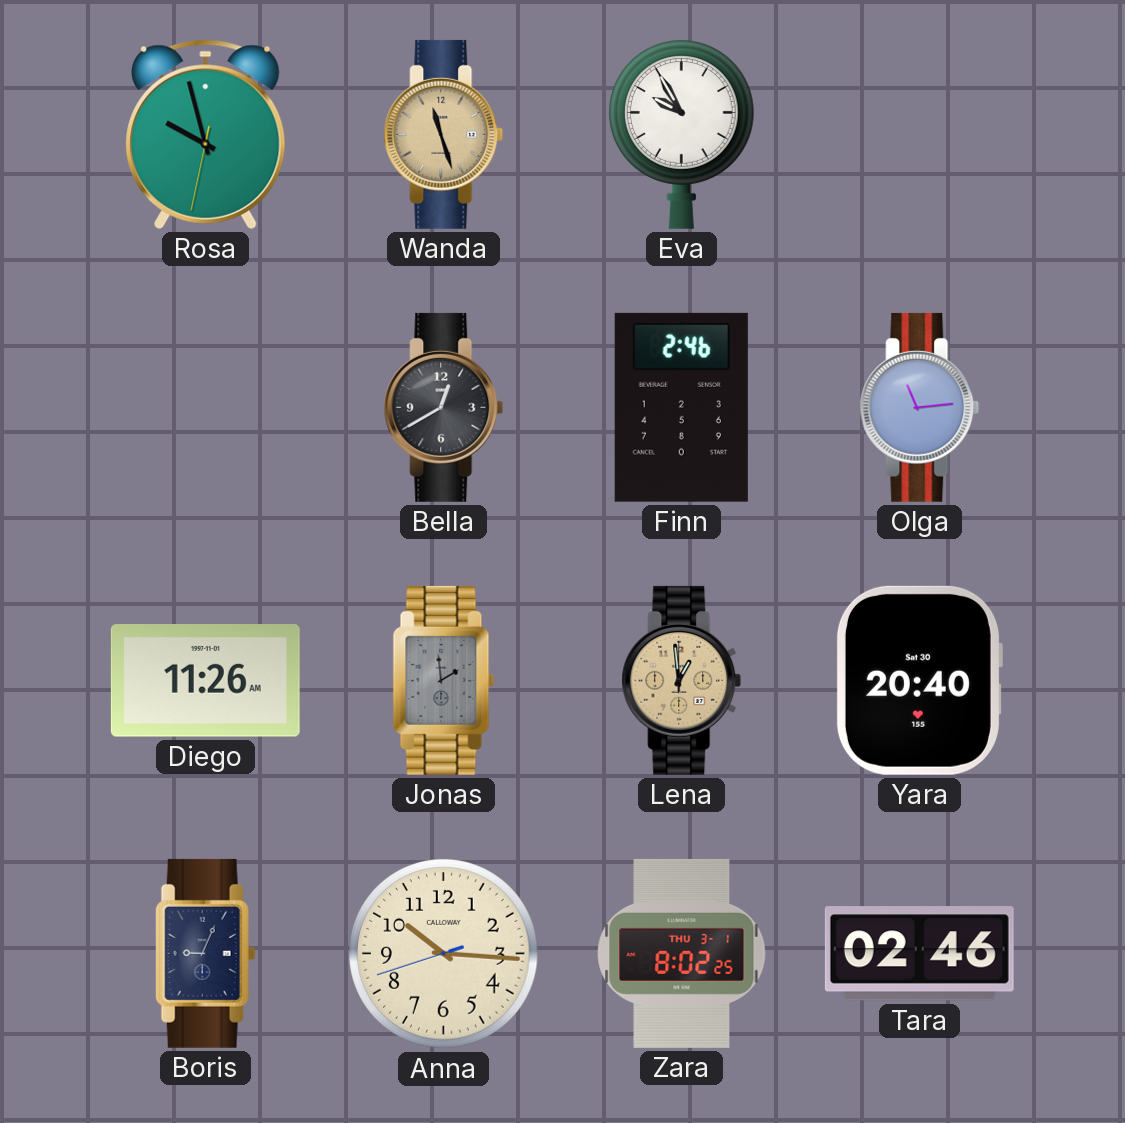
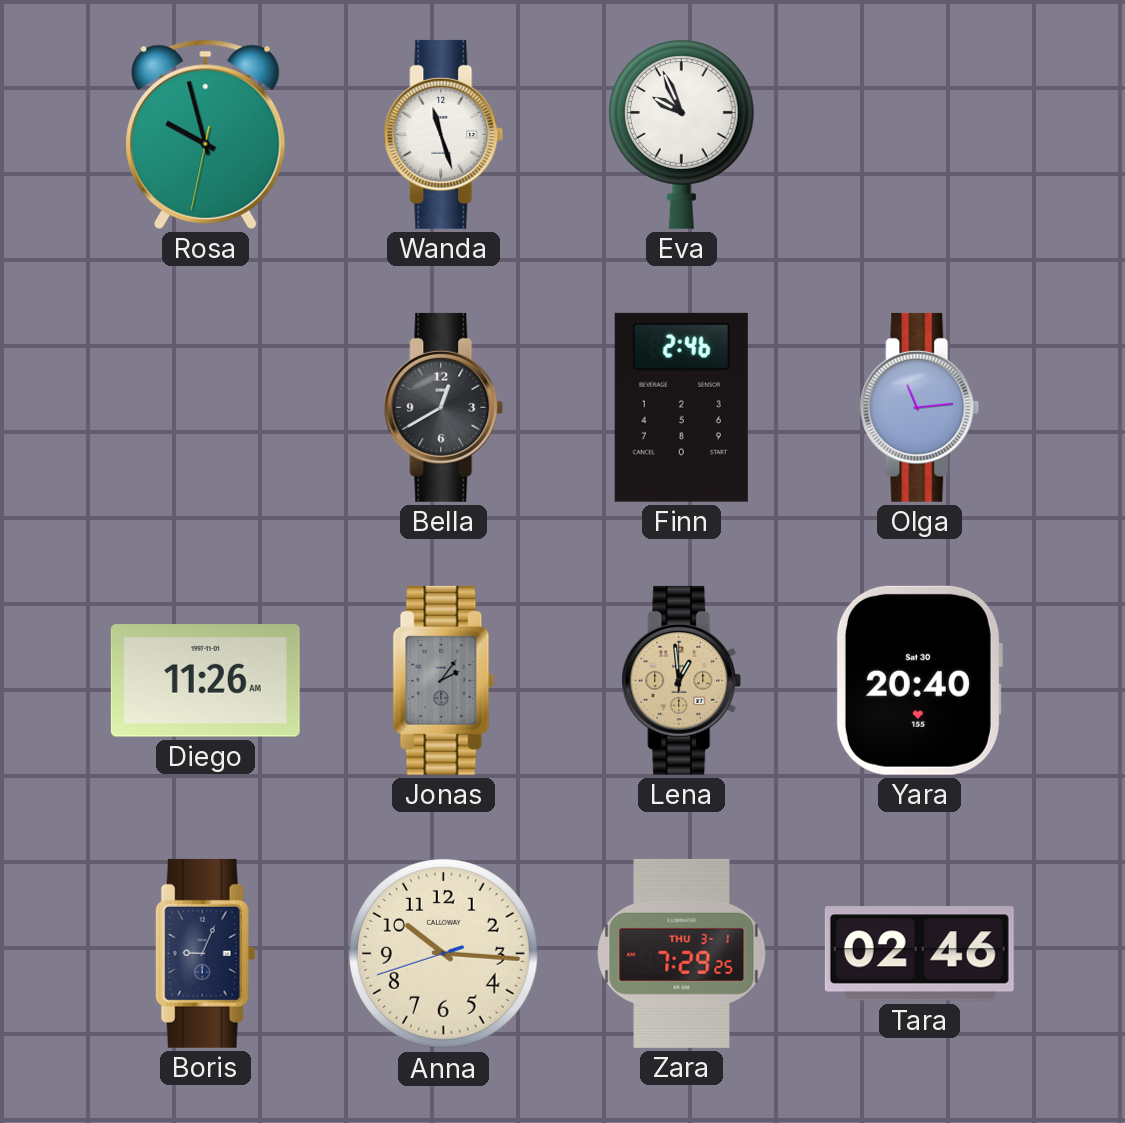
Wanda dial: champagne -> white
Eva: 9:55 -> 9:56
Jonas: 1:59 -> 2:06
Zara: 8:02 -> 7:29
